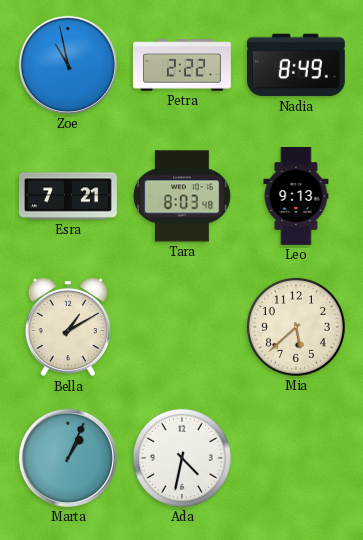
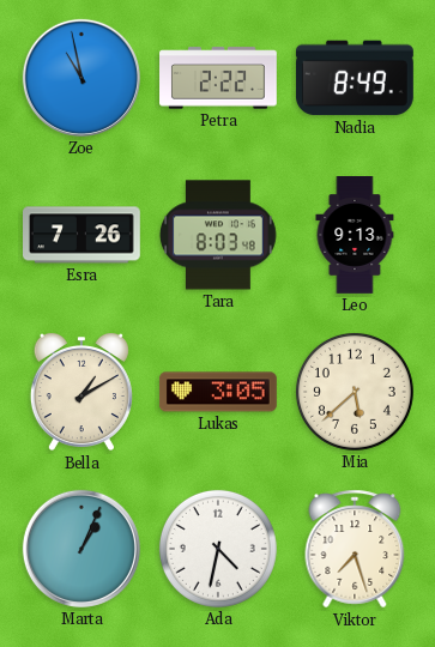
Esra: 7:21 -> 7:26
Lukas: none -> 3:05
Viktor: none -> 7:27
